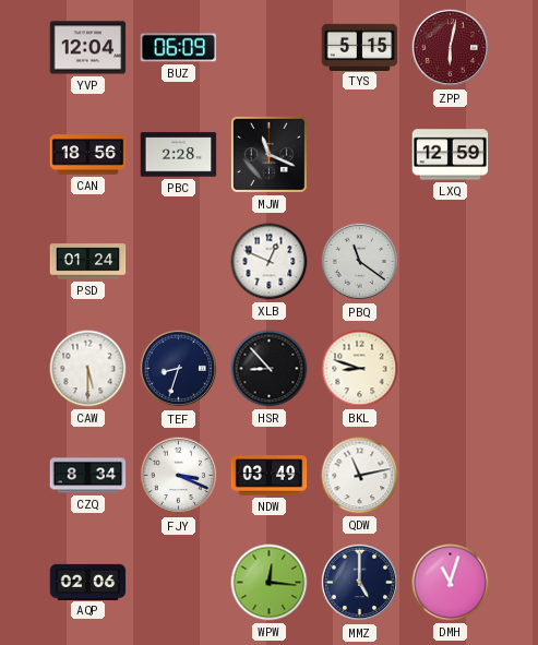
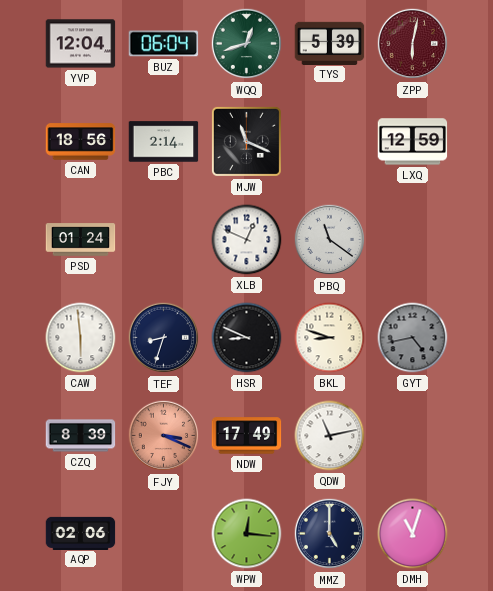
BUZ: 06:09 -> 06:04
WQQ: none -> 12:42
TYS: 5:15 -> 5:39
PBC: 2:28 -> 2:14
CAW: 5:30 -> 5:59
HSR: 8:53 -> 8:49
GYT: none -> 4:43
CZQ: 8:34 -> 8:39
FJY dial: white -> salmon
NDW: 03:49 -> 17:49
